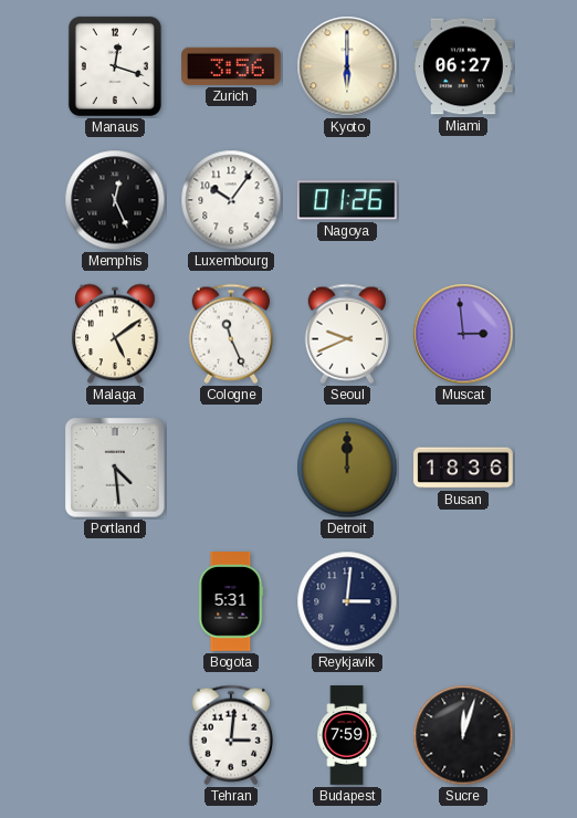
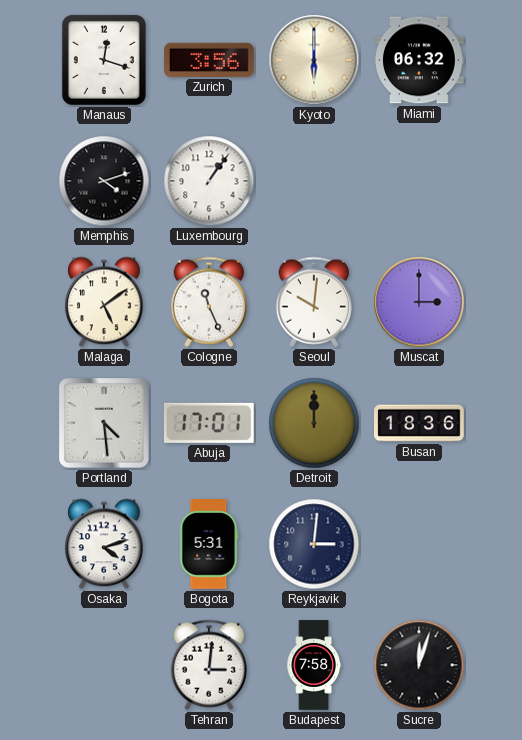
Miami: 06:27 -> 06:32
Memphis: 12:26 -> 4:12
Luxembourg: 10:06 -> 1:06
Nagoya: 01:26 -> none
Seoul: 9:41 -> 10:01
Muscat: 2:59 -> 3:00
Abuja: none -> 17:01
Osaka: none -> 4:12
Budapest: 7:59 -> 7:58
